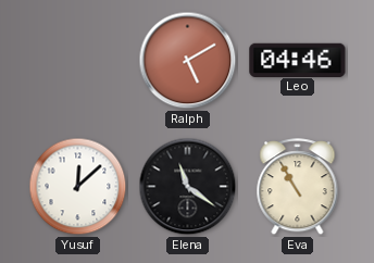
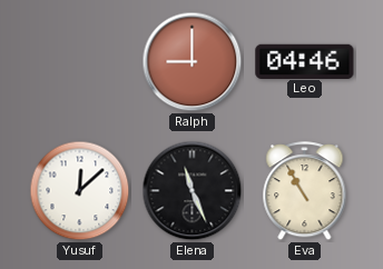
Ralph: 5:10 -> 9:00
Elena: 11:21 -> 11:26
